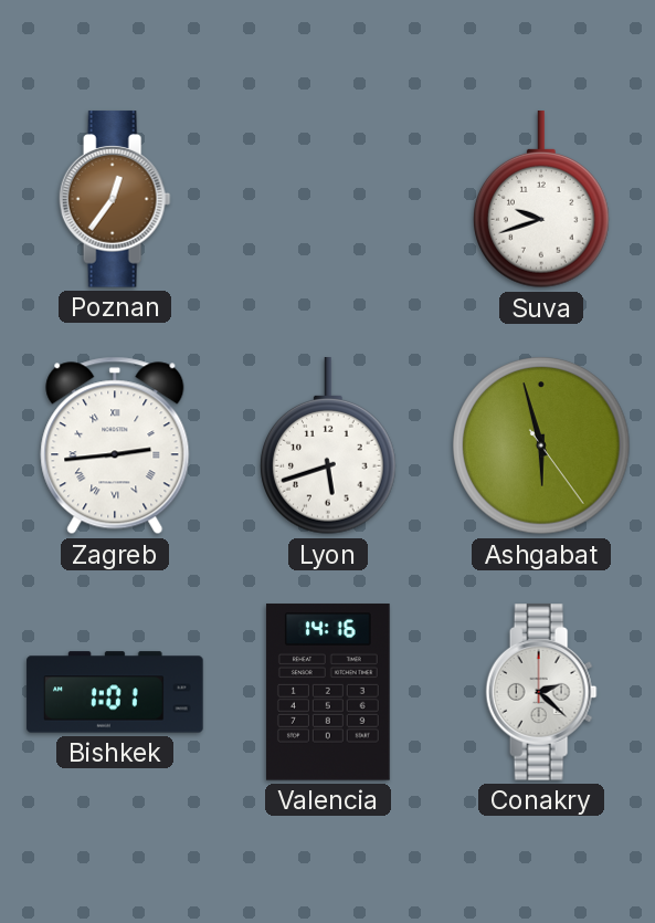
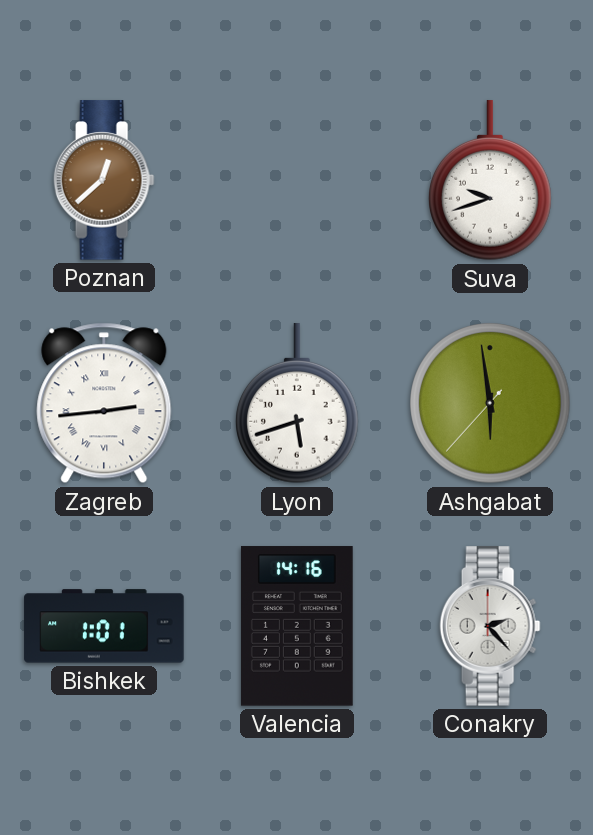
Poznan: 12:36 -> 12:38
Ashgabat: 5:57 -> 5:58
Conakry: 2:22 -> 2:23
